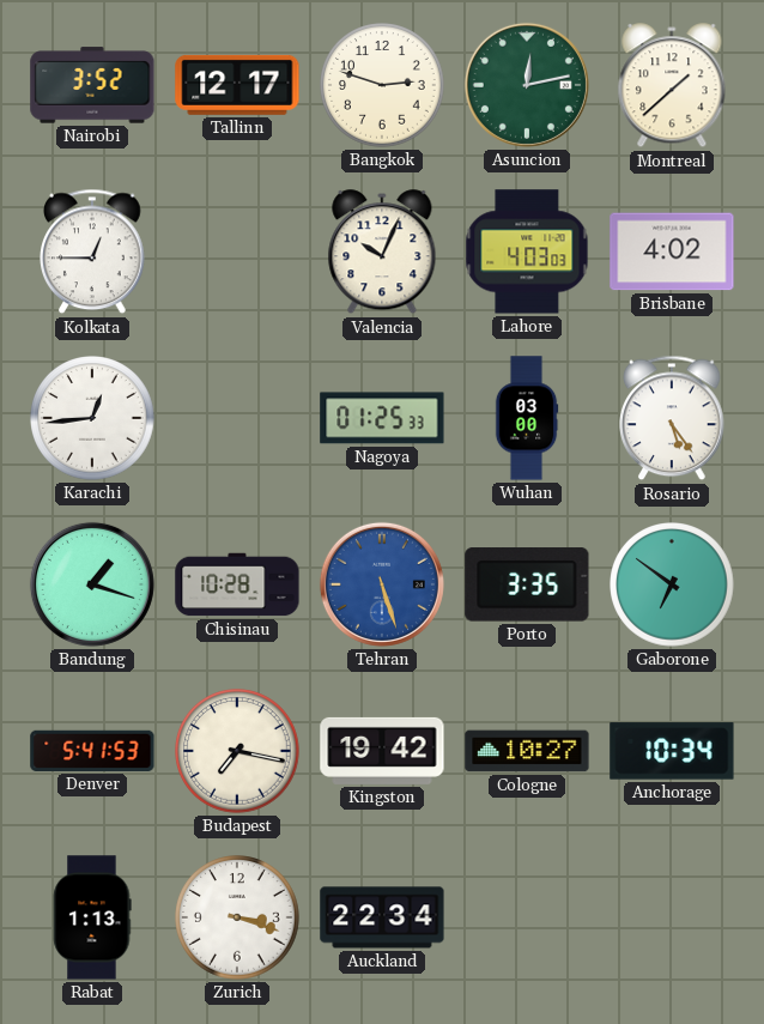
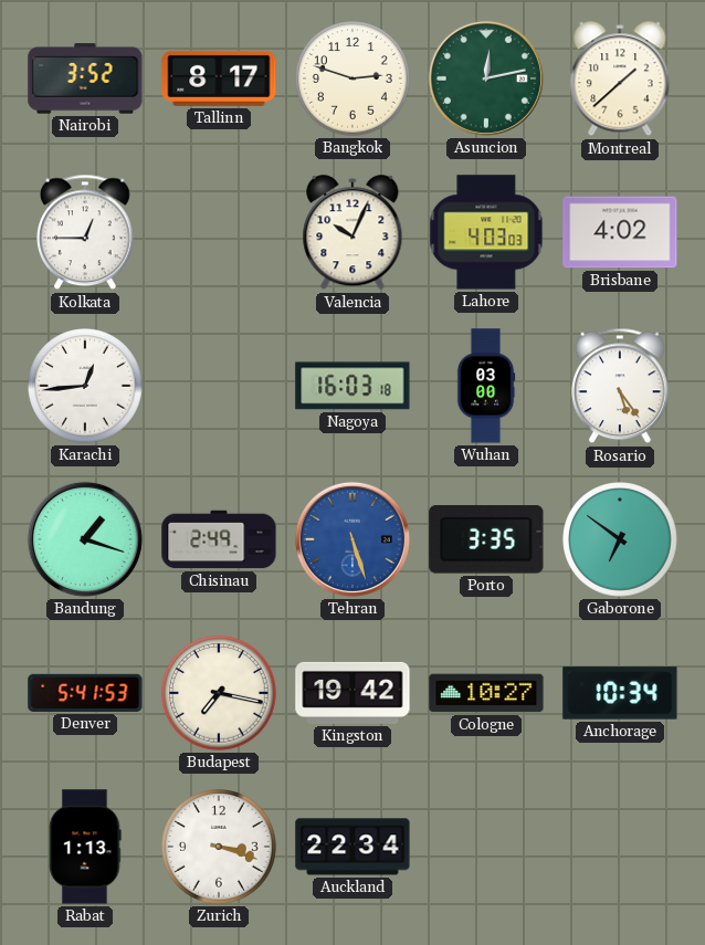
Tallinn: 12:17 -> 8:17
Nagoya: 01:25 -> 16:03
Chisinau: 10:28 -> 2:49
